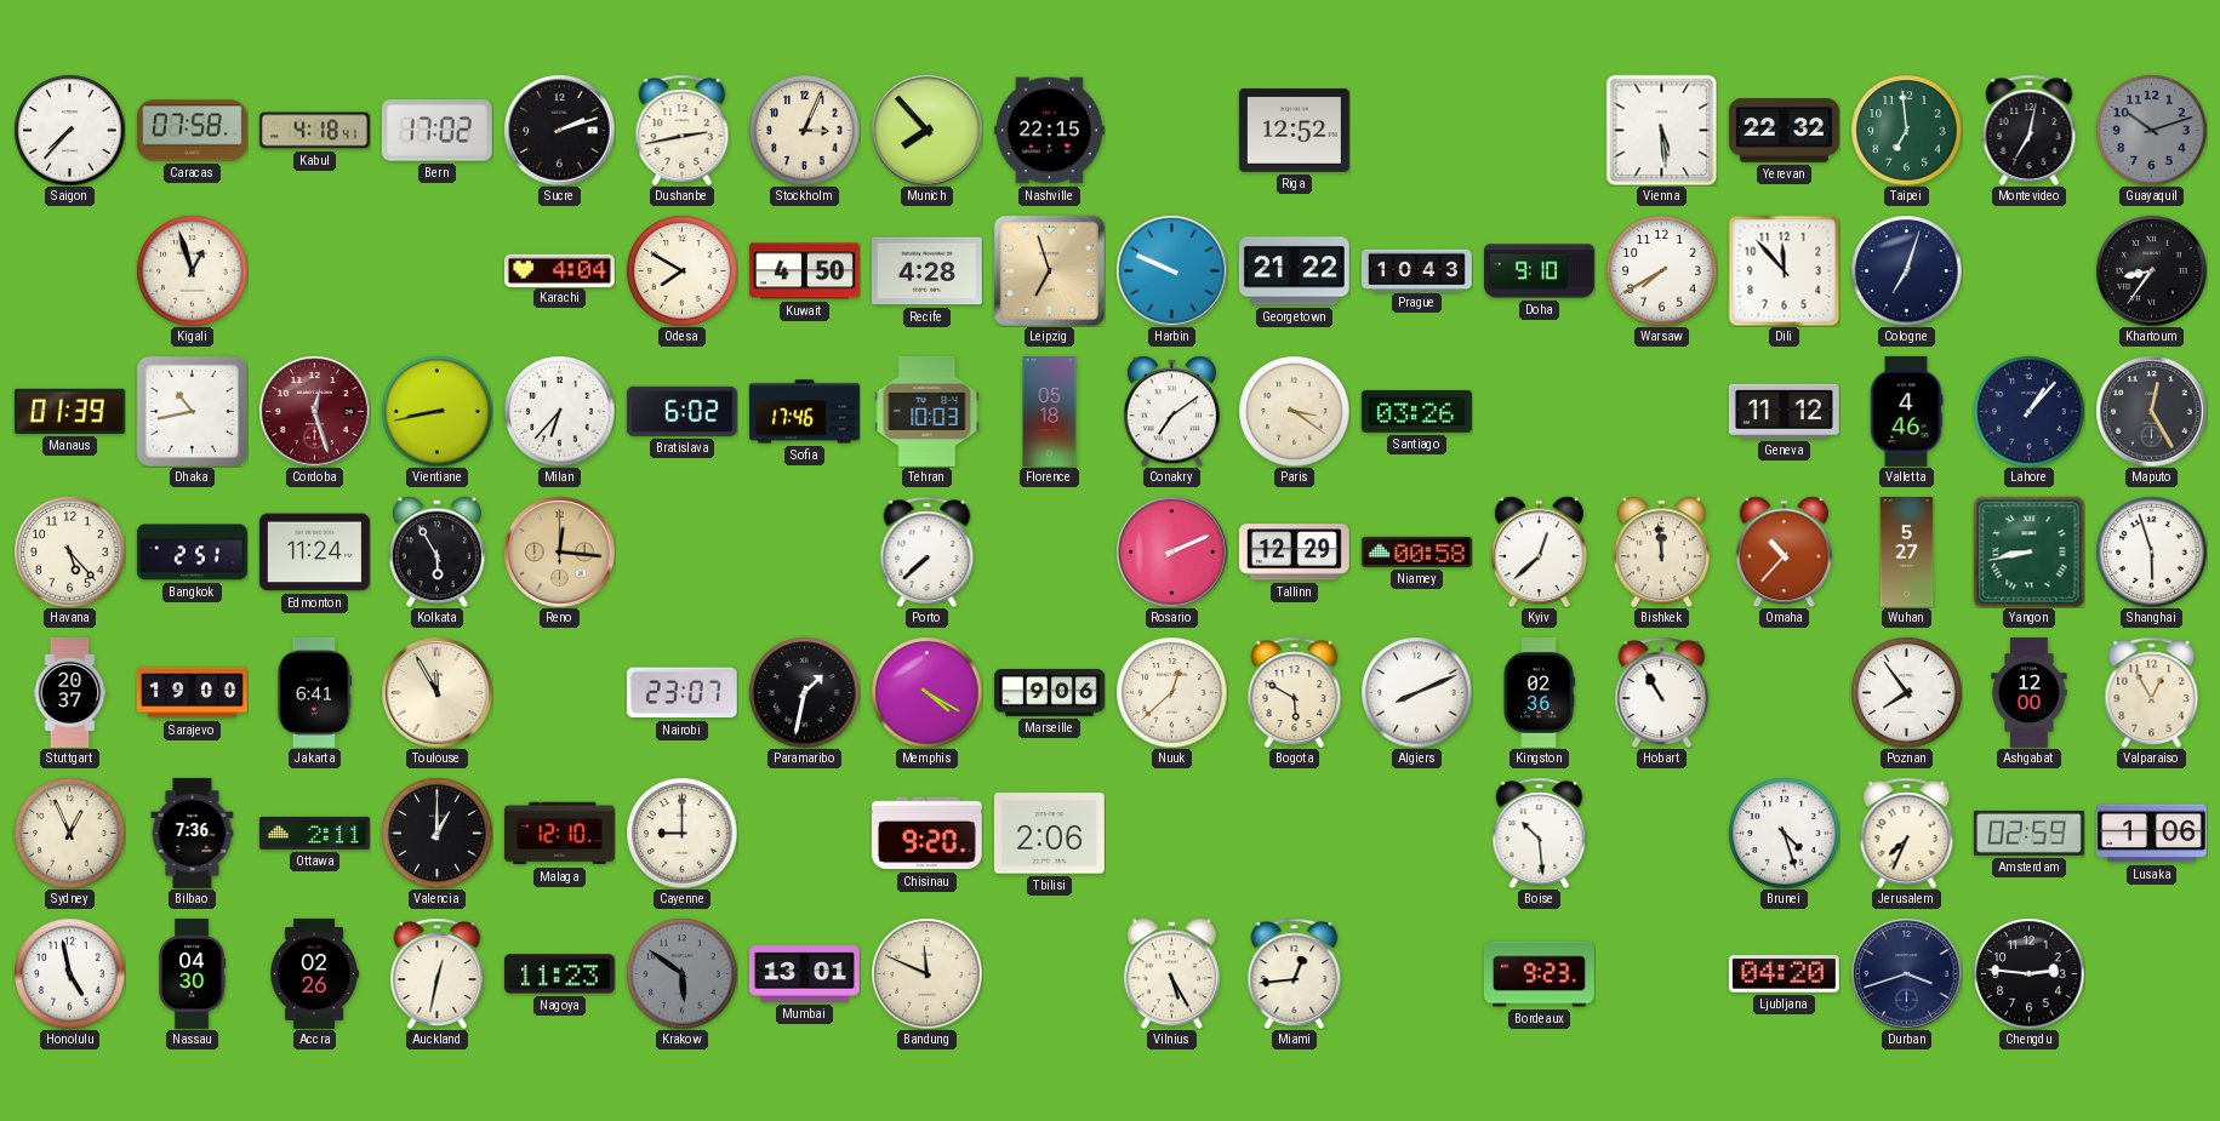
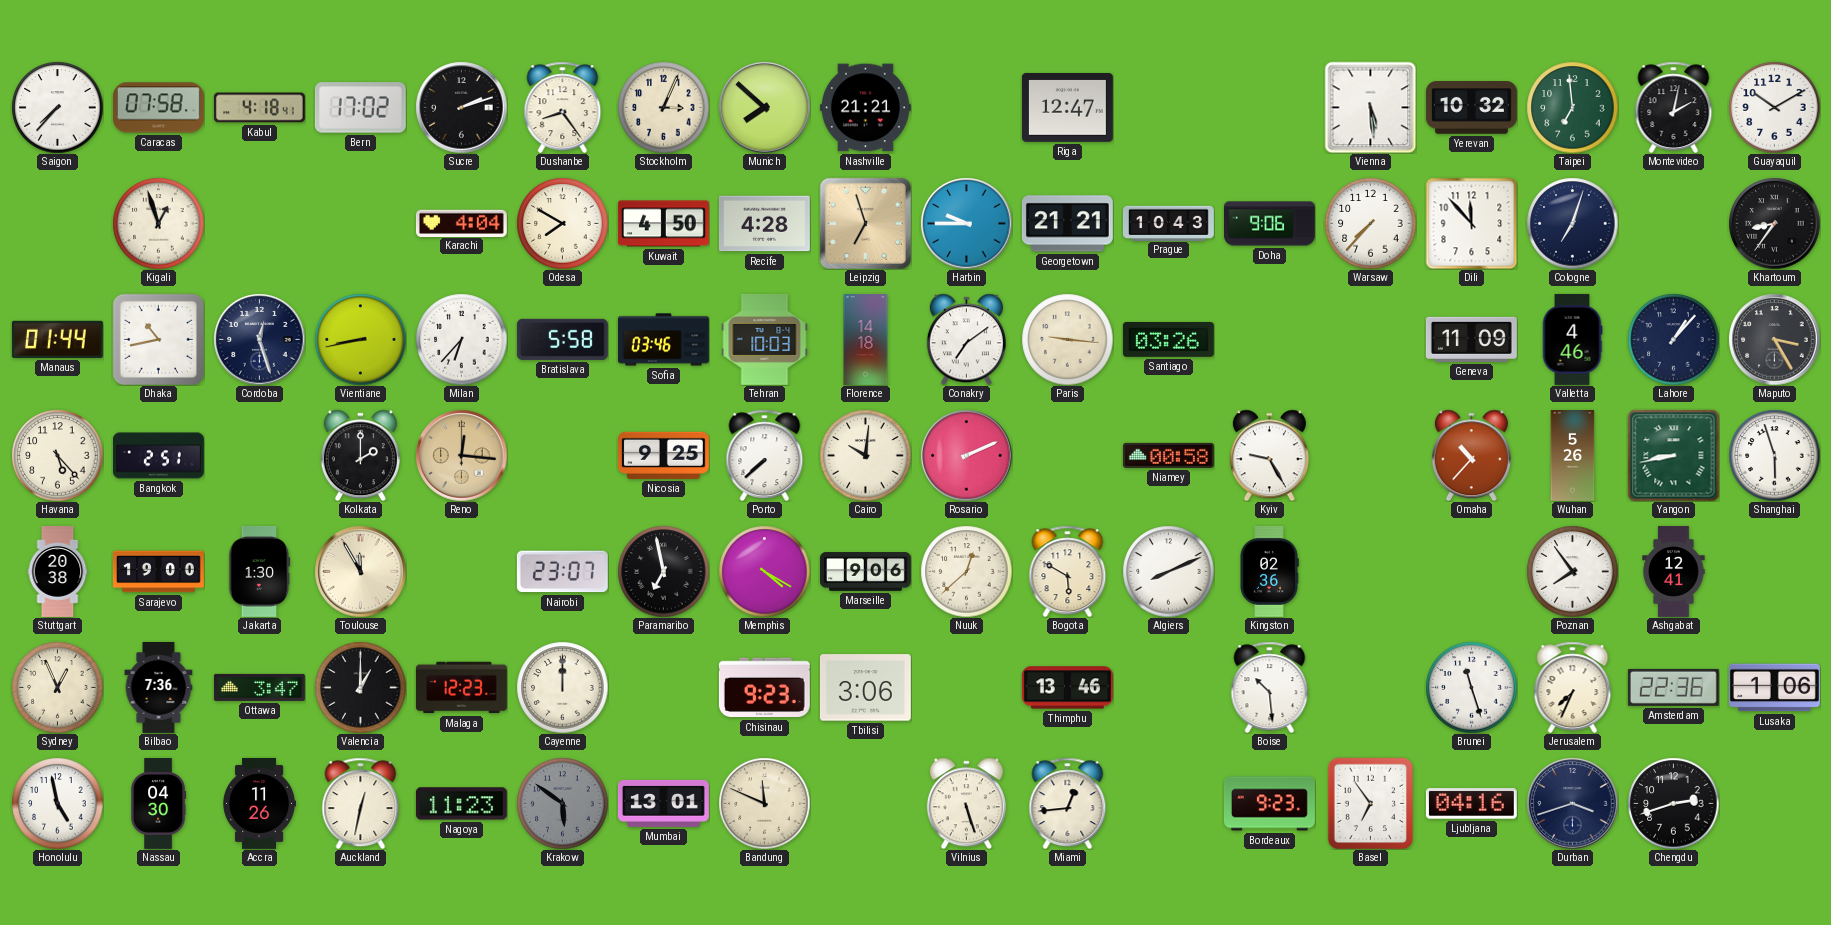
Dushanbe: 2:43 -> 8:24
Munich: 7:53 -> 7:52
Nashville: 22:15 -> 21:21
Riga: 12:52 -> 12:47
Yerevan: 22:32 -> 10:32
Montevideo: 7:02 -> 2:02
Guayaquil: 10:12 -> 10:10
Guayaquil dial: grey -> white
Harbin: 9:49 -> 9:45
Georgetown: 21:22 -> 21:21
Doha: 9:10 -> 9:06
Warsaw: 7:40 -> 7:37
Manaus: 01:39 -> 01:44
Cordoba dial: burgundy -> navy
Bratislava: 6:02 -> 5:58
Sofia: 17:46 -> 03:46
Florence: 05:18 -> 14:18
Paris: 3:21 -> 9:16
Geneva: 11:12 -> 11:09
Maputo: 12:25 -> 3:25
Edmonton: 11:24 -> none
Kolkata: 5:55 -> 2:00
Nicosia: none -> 9:25
Cairo: none -> 10:01
Tallinn: 12:29 -> none
Kyiv: 12:38 -> 9:25
Bishkek: 11:59 -> none
Wuhan: 5:27 -> 5:26
Stuttgart: 20:37 -> 20:38
Jakarta: 6:41 -> 1:30
Paramaribo: 1:32 -> 6:58
Hobart: 10:55 -> none
Ashgabat: 12:00 -> 12:41
Valparaiso: 12:55 -> none
Ottawa: 2:11 -> 3:47
Malaga: 12:10 -> 12:23
Cayenne: 9:00 -> 12:00
Chisinau: 9:20 -> 9:23
Tbilisi: 2:06 -> 3:06
Thimphu: none -> 13:46
Brunei: 4:27 -> 11:27
Amsterdam: 02:59 -> 22:36
Accra: 02:26 -> 11:26
Vilnius: 5:25 -> 5:27
Basel: none -> 6:54
Ljubljana: 04:20 -> 04:16
Chengdu: 2:46 -> 2:42
